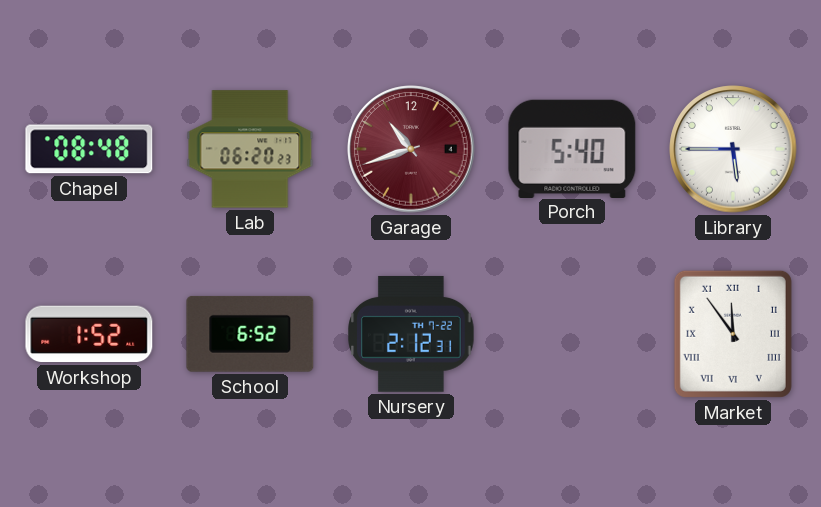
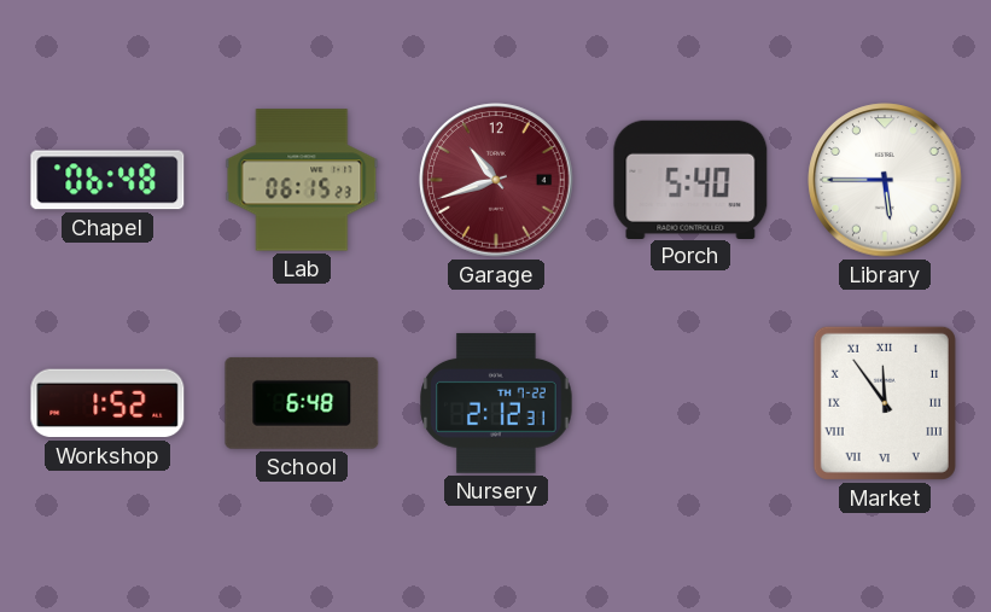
Chapel: 08:48 -> 06:48
Lab: 06:20 -> 06:15
School: 6:52 -> 6:48
